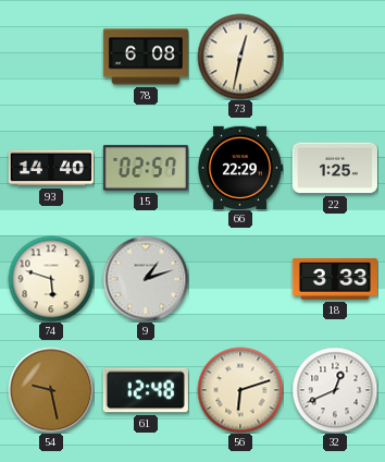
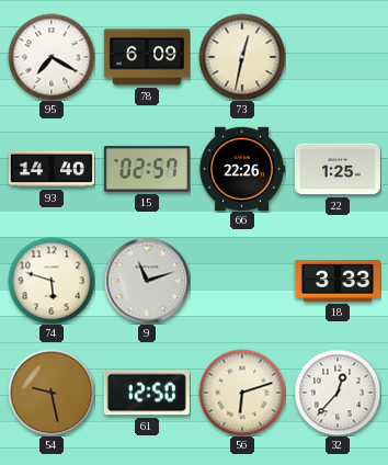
95: none -> 7:20
78: 6:08 -> 6:09
66: 22:29 -> 22:26
9: 1:12 -> 11:12
61: 12:48 -> 12:50
32: 12:41 -> 12:37
